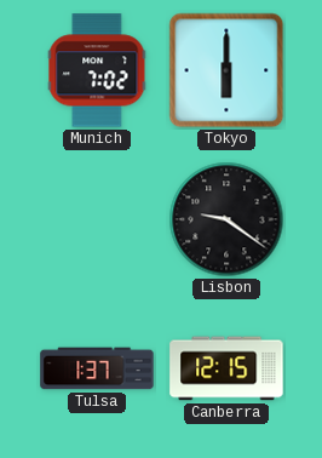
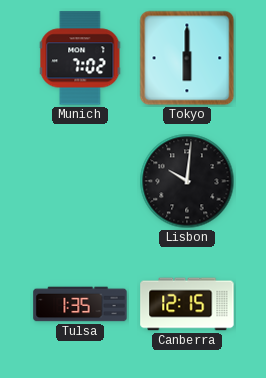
Lisbon: 9:21 -> 10:01
Tulsa: 1:37 -> 1:35
